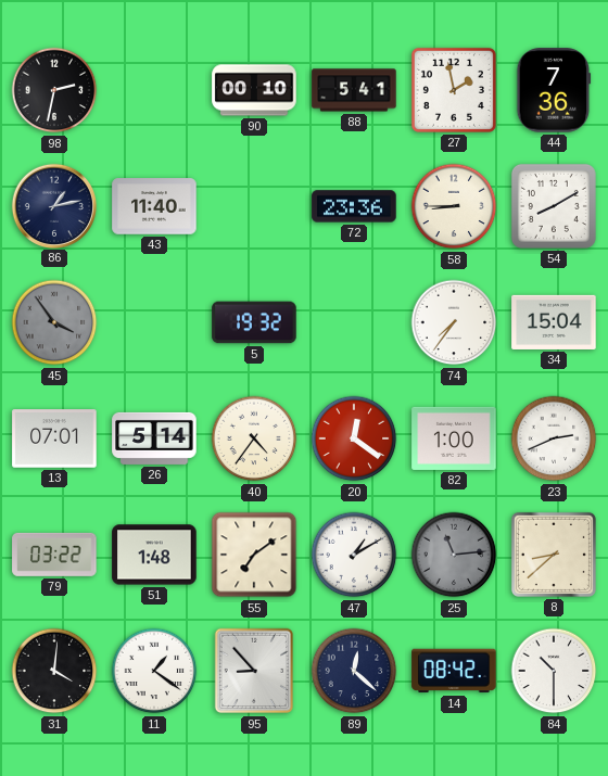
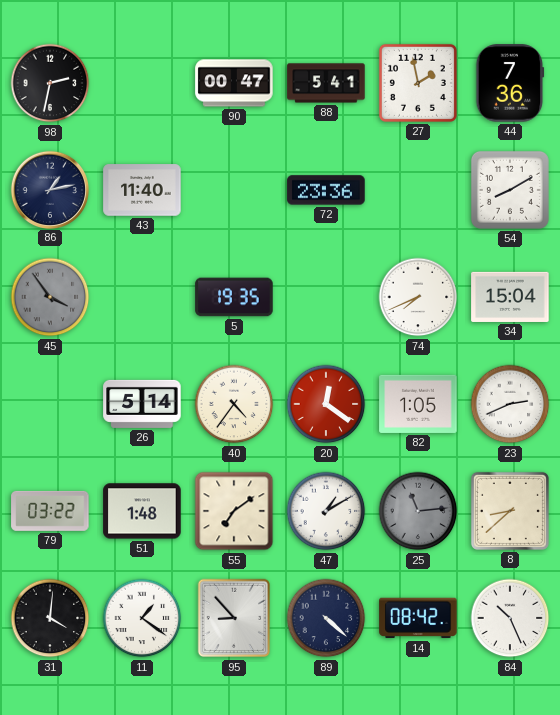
90: 00:10 -> 00:47
58: 8:45 -> none
5: 19:32 -> 19:35
74: 7:36 -> 7:41
13: 07:01 -> none
82: 1:00 -> 1:05
89: 12:22 -> 4:22
84: 10:30 -> 10:26
